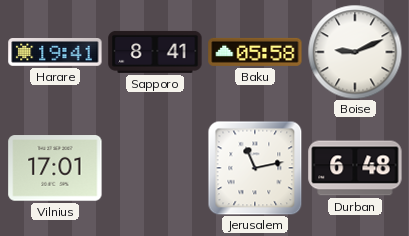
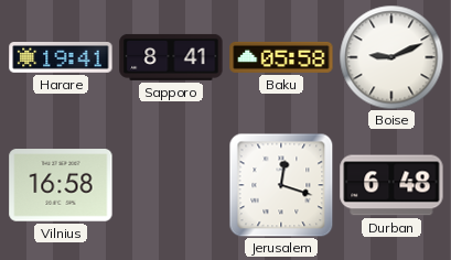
Vilnius: 17:01 -> 16:58
Jerusalem: 11:13 -> 12:18
